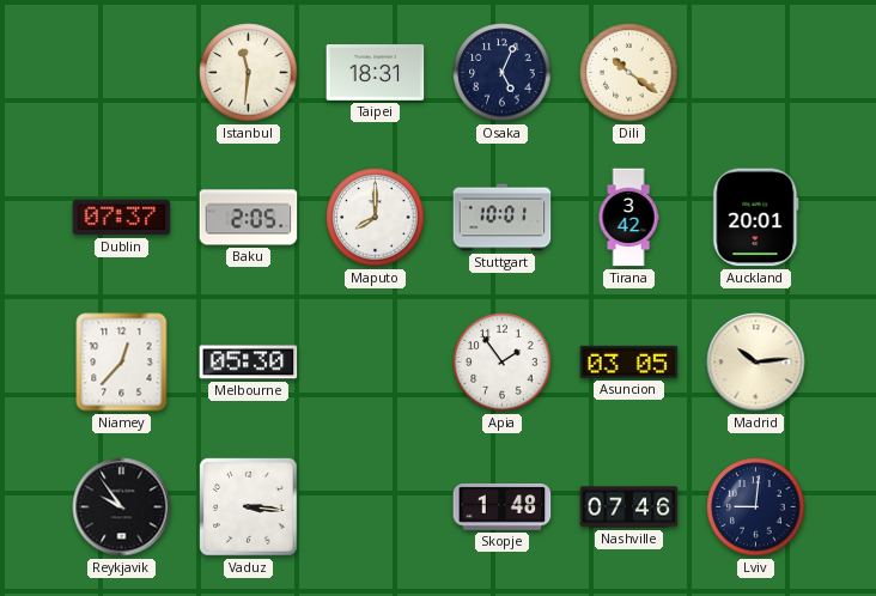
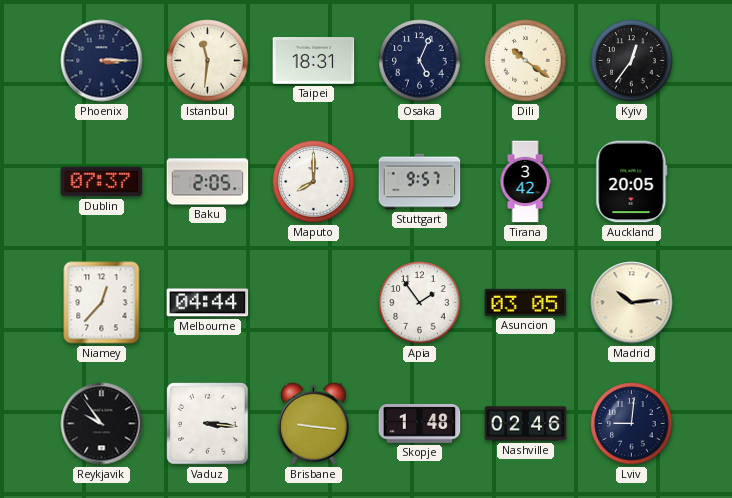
Phoenix: none -> 3:15
Kyiv: none -> 12:36
Stuttgart: 10:01 -> 9:57
Auckland: 20:01 -> 20:05
Melbourne: 05:30 -> 04:44
Brisbane: none -> 9:16
Nashville: 07:46 -> 02:46
